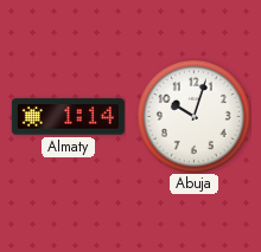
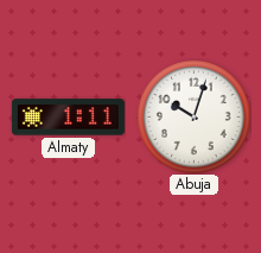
Almaty: 1:14 -> 1:11
